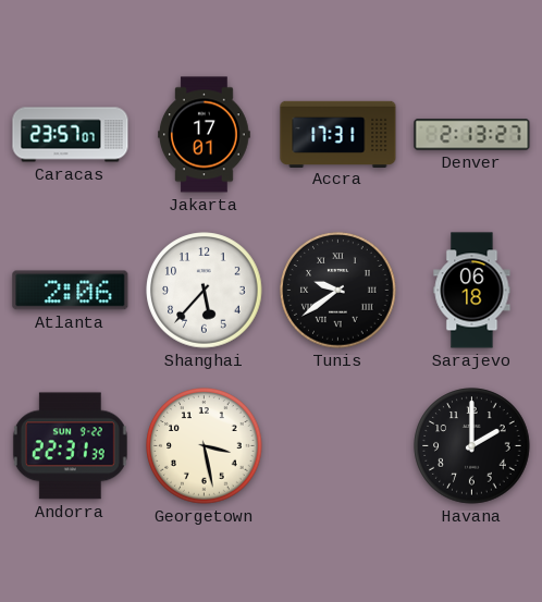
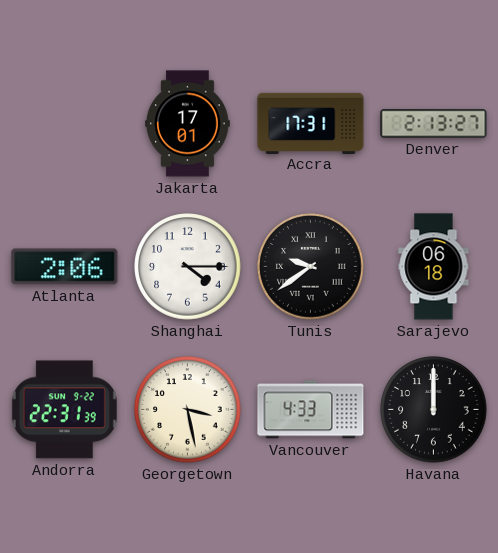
Caracas: 23:57 -> none
Shanghai: 5:37 -> 4:15
Vancouver: none -> 4:33
Havana: 2:00 -> 12:00
